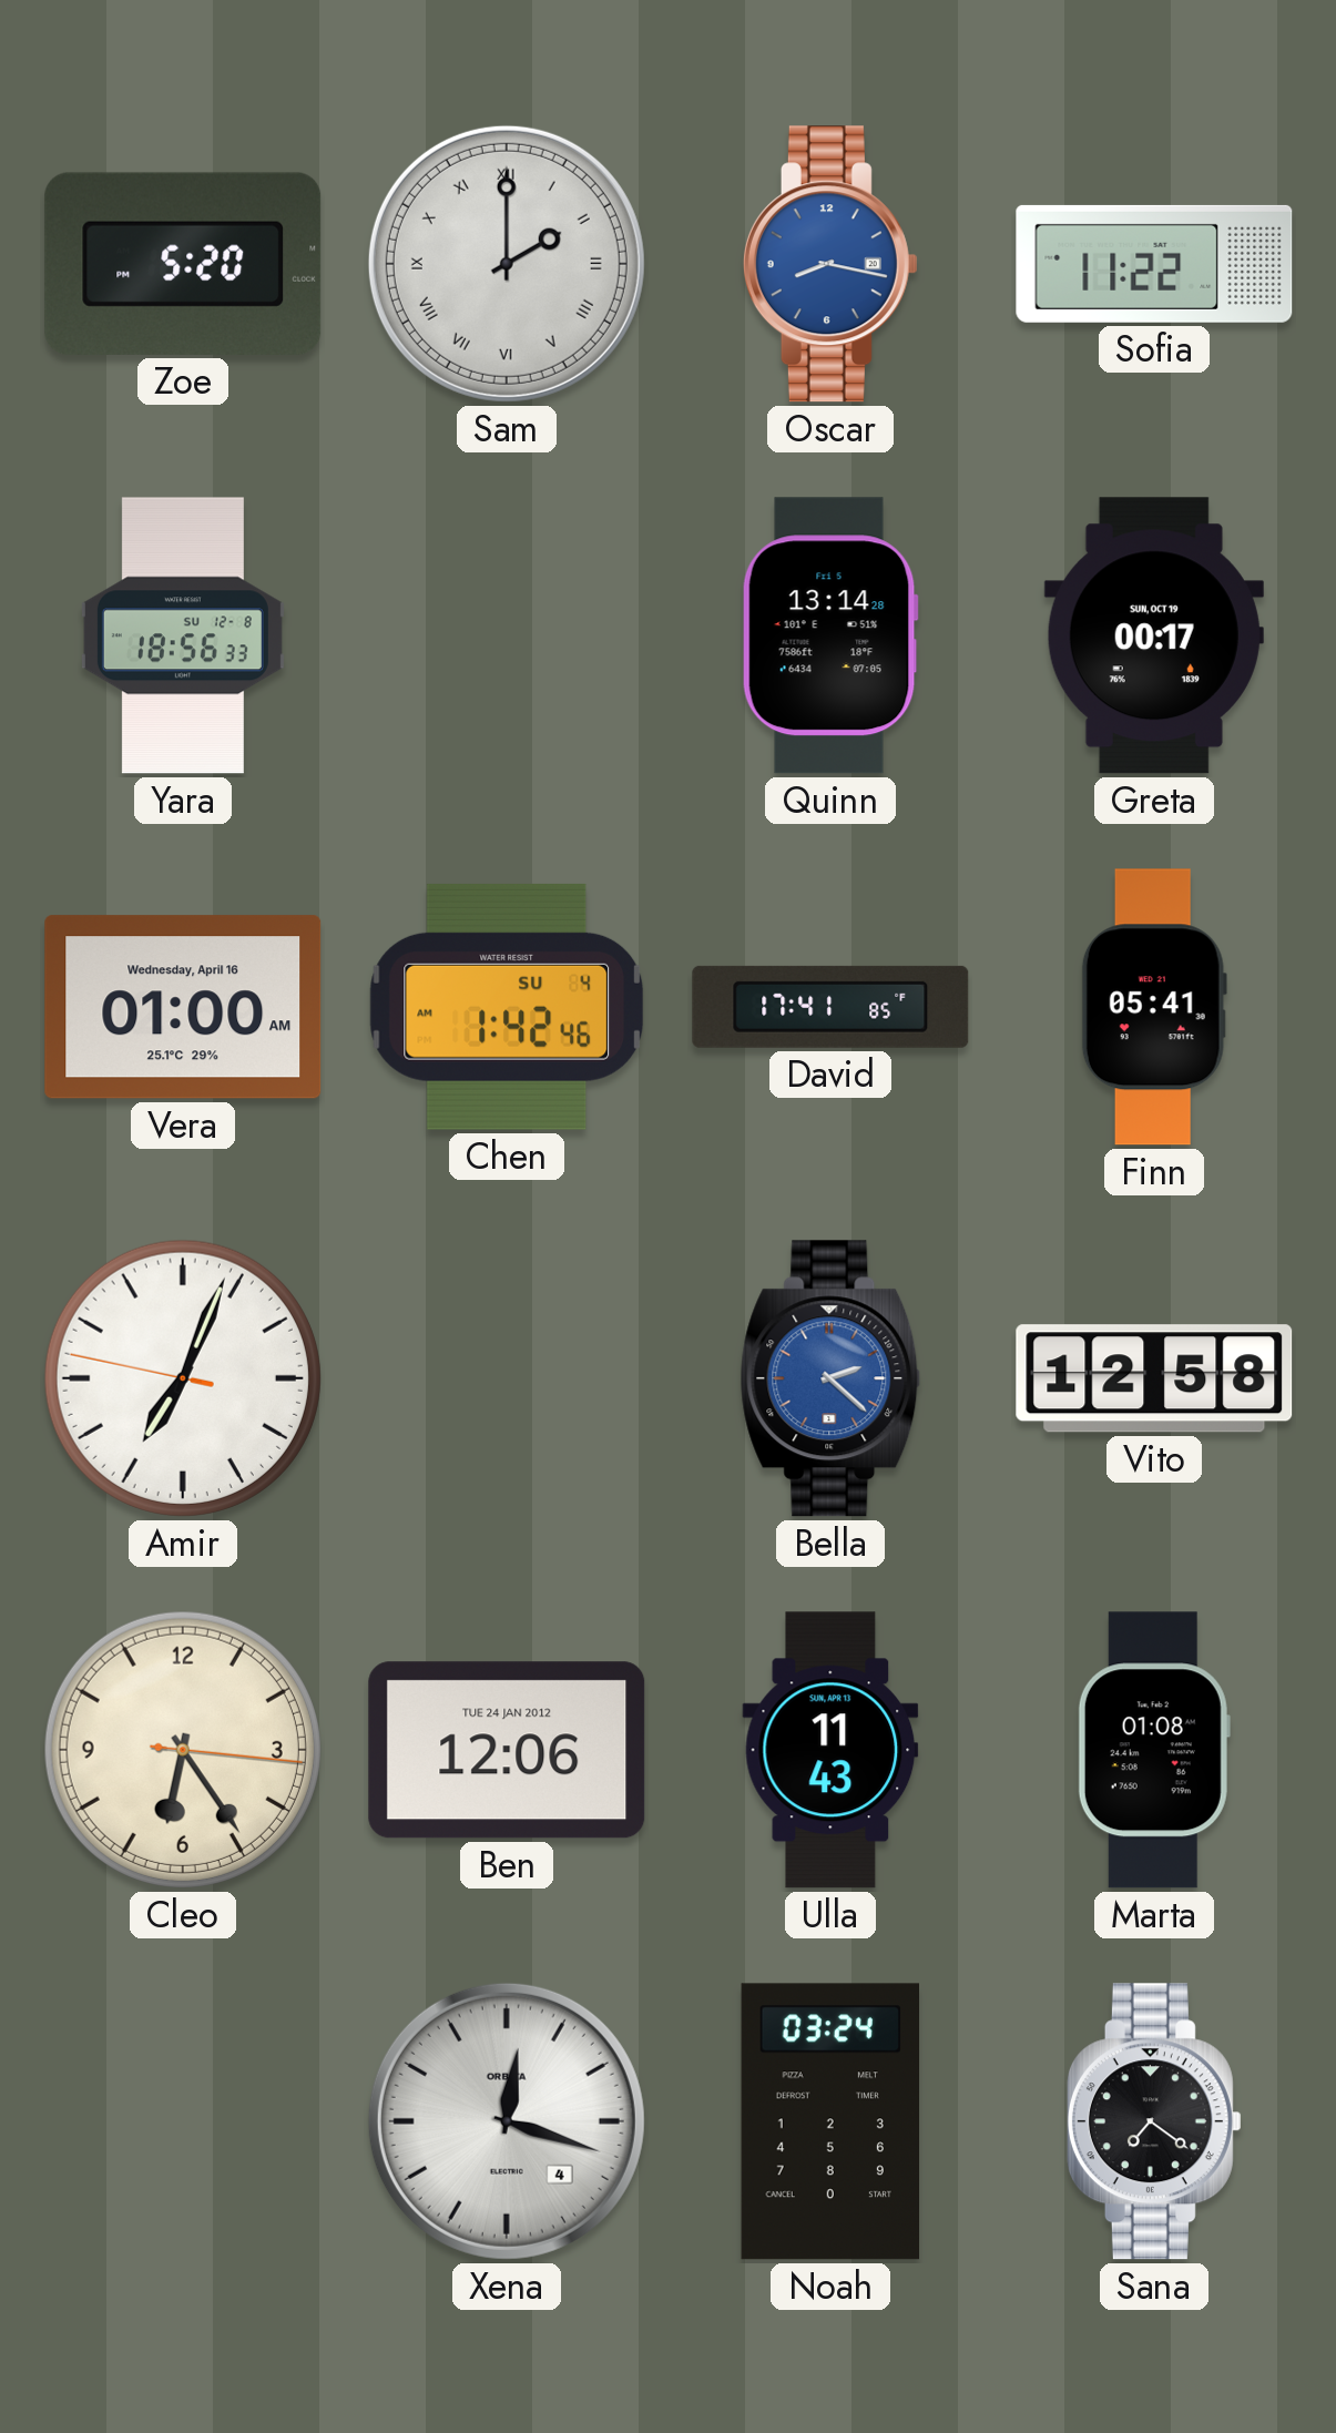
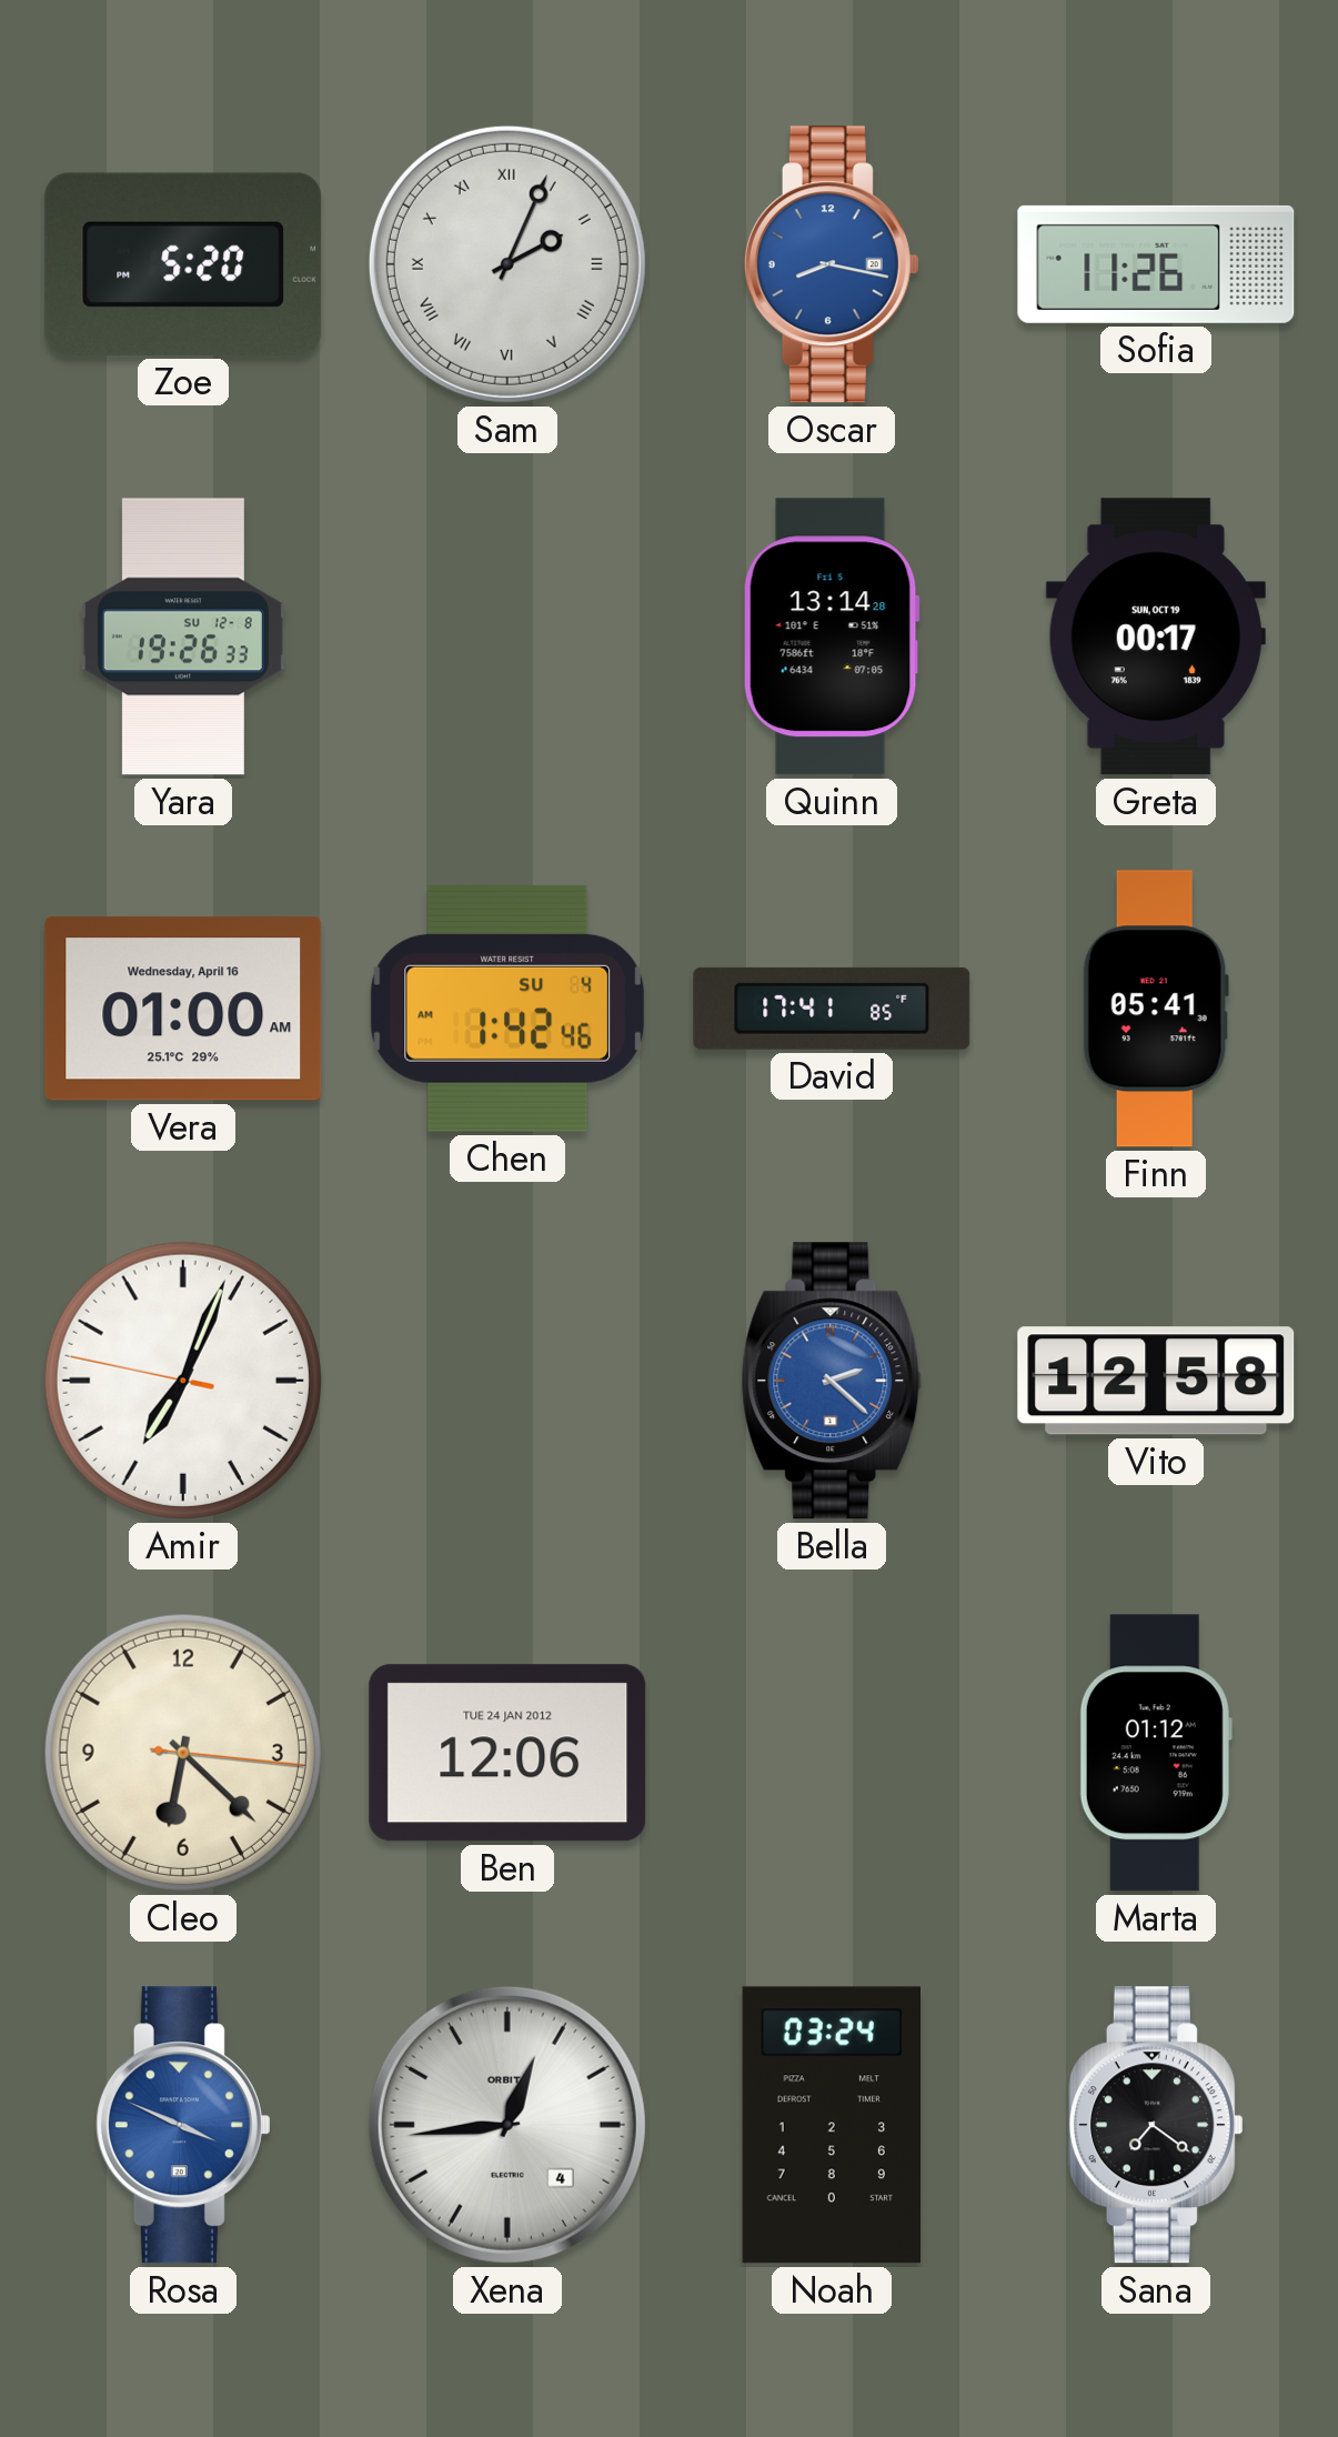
Sam: 2:00 -> 2:04
Sofia: 11:22 -> 11:26
Yara: 18:56 -> 19:26
Cleo: 6:24 -> 6:22
Ulla: 11:43 -> none
Marta: 01:08 -> 01:12
Rosa: none -> 3:49
Xena: 12:18 -> 12:44
